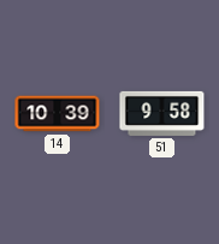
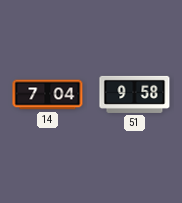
14: 10:39 -> 7:04
